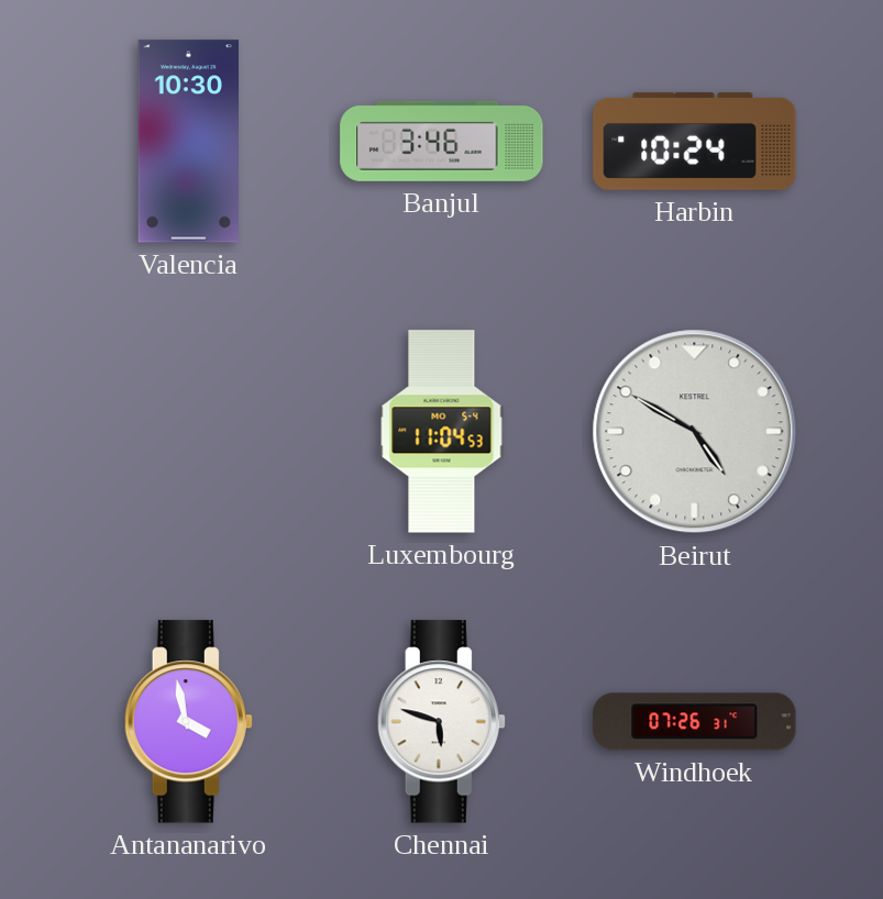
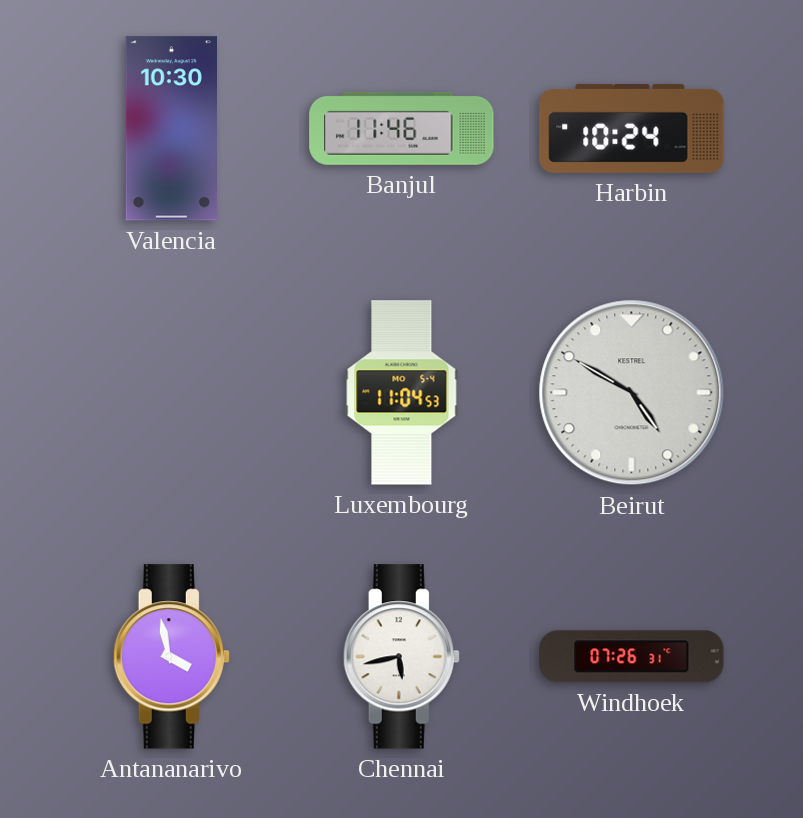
Banjul: 3:46 -> 11:46
Chennai: 5:48 -> 5:43
